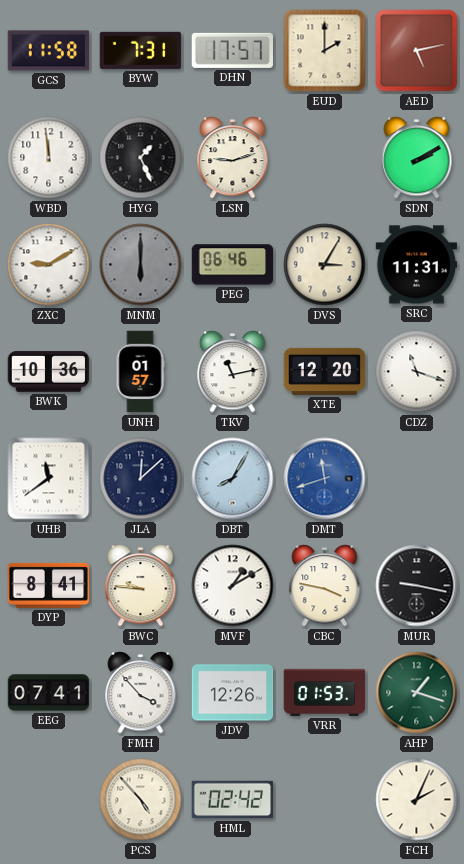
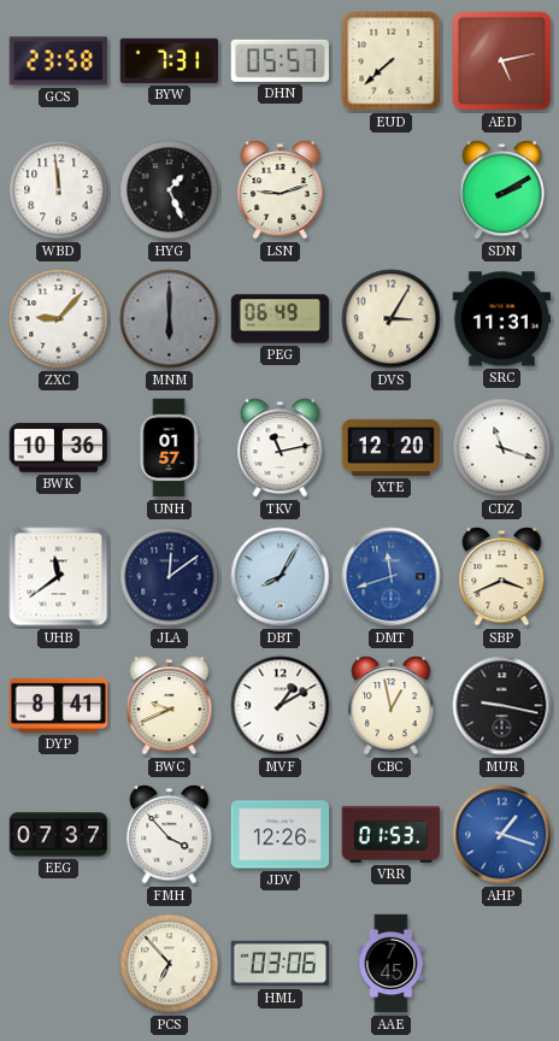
GCS: 11:58 -> 23:58
DHN: 17:57 -> 05:57
EUD: 2:00 -> 7:38
ZXC: 9:10 -> 9:07
PEG: 06:46 -> 06:49
JLA: 12:08 -> 12:09
SBP: none -> 3:41
BWC: 9:46 -> 9:41
CBC: 3:47 -> 12:58
EEG: 07:41 -> 07:37
AHP dial: green -> blue
PCS: 4:53 -> 6:53
HML: 02:42 -> 03:06
AAE: none -> 7:45
FCH: 2:04 -> none
